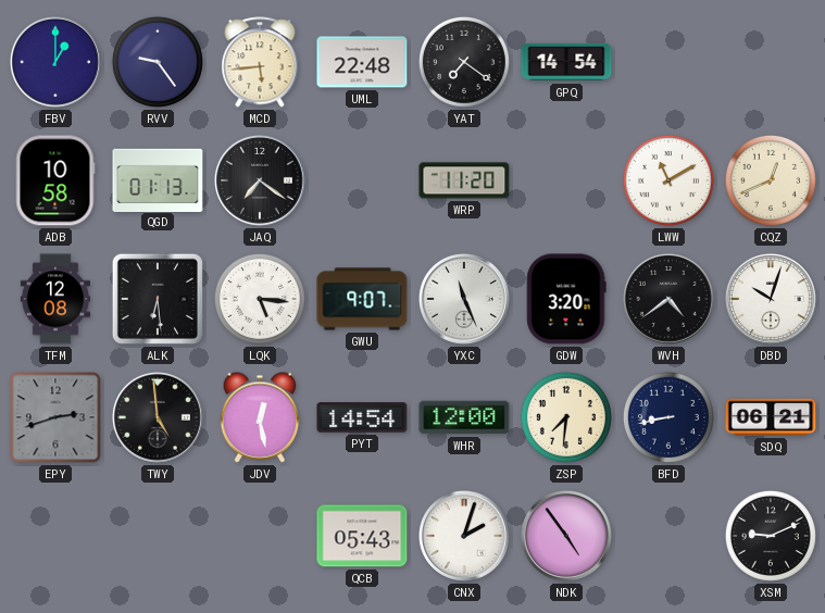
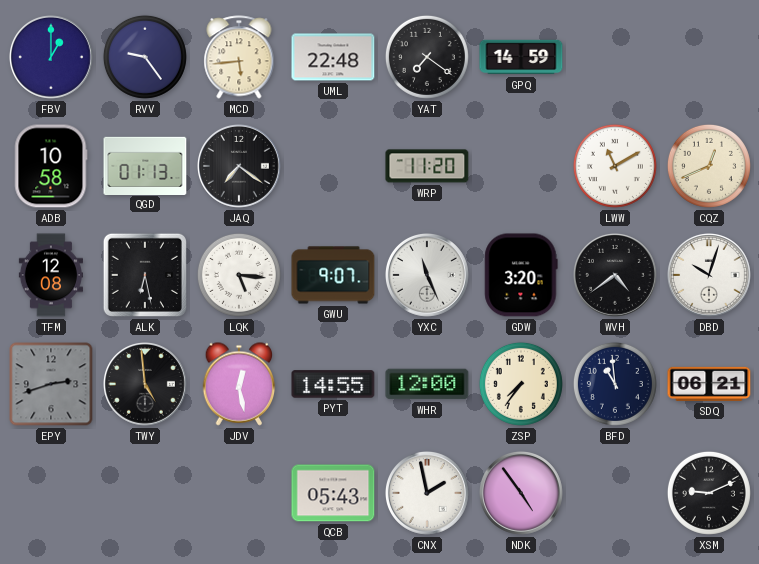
GPQ: 14:54 -> 14:59
ALK: 6:29 -> 6:28
PYT: 14:54 -> 14:55
ZSP: 7:31 -> 7:36
BFD: 8:43 -> 10:59
CNX: 2:03 -> 1:58
